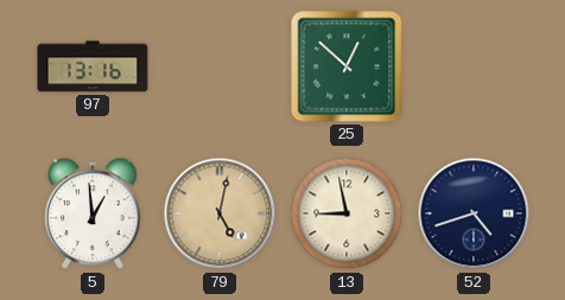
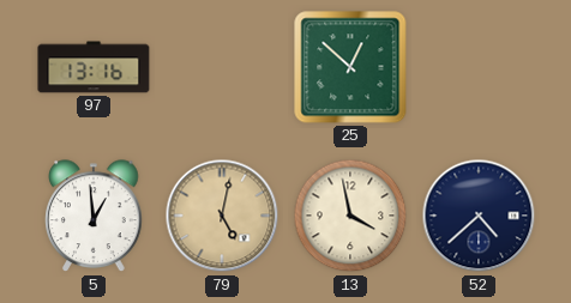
13: 8:58 -> 3:58
52: 4:42 -> 4:38
